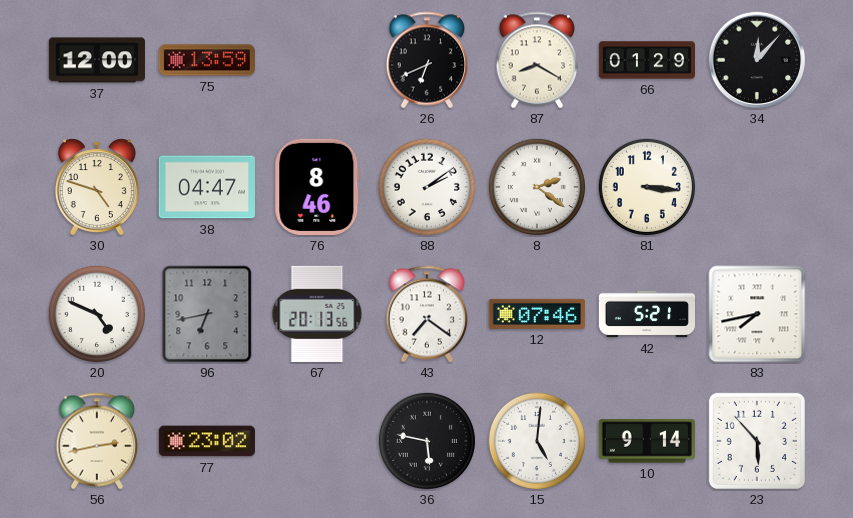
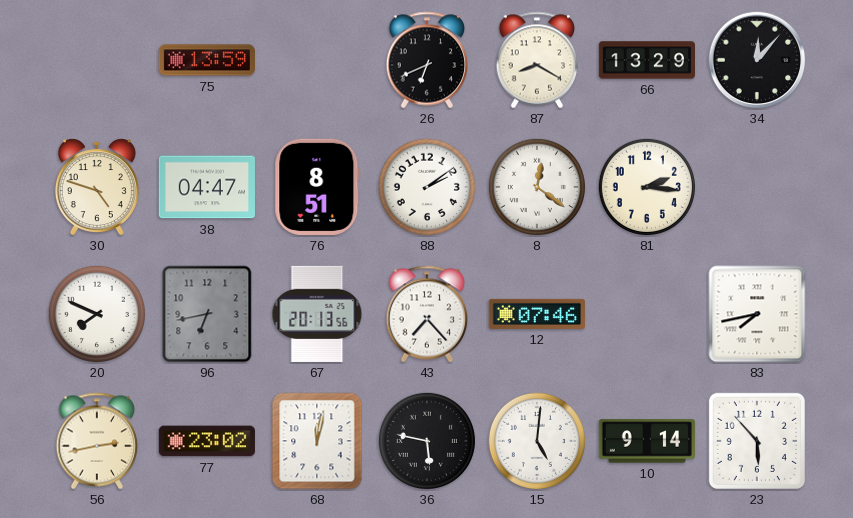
37: 12:00 -> none
66: 01:29 -> 13:29
76: 8:46 -> 8:51
8: 2:21 -> 12:21
81: 3:16 -> 2:16
20: 4:49 -> 7:49
43: 7:21 -> 7:23
42: 5:21 -> none
68: none -> 12:02
